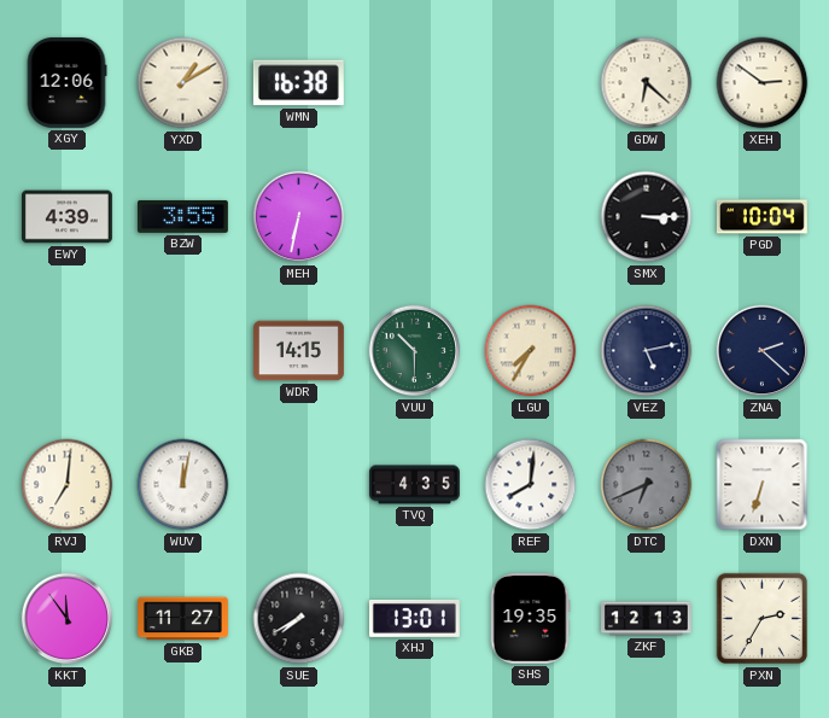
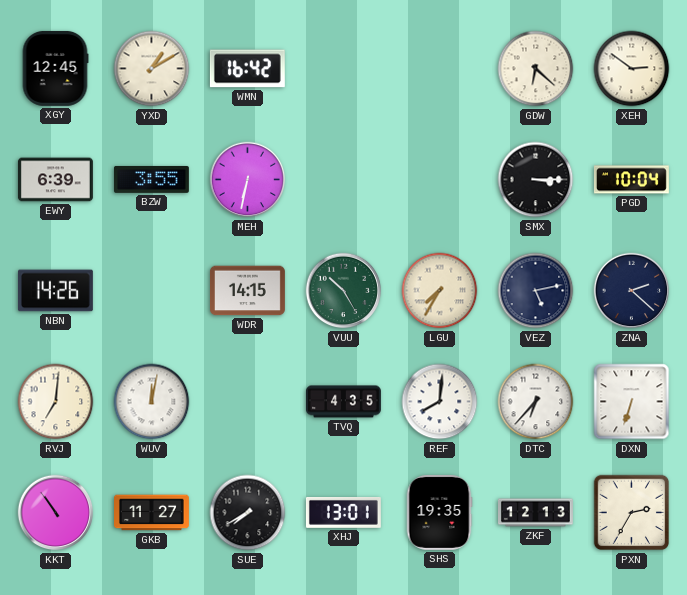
XGY: 12:06 -> 12:45
WMN: 16:38 -> 16:42
EWY: 4:39 -> 6:39
NBN: none -> 14:26
VUU: 10:30 -> 10:25
DTC: 6:41 -> 6:37
DTC dial: grey -> white
KKT: 11:54 -> 10:54
